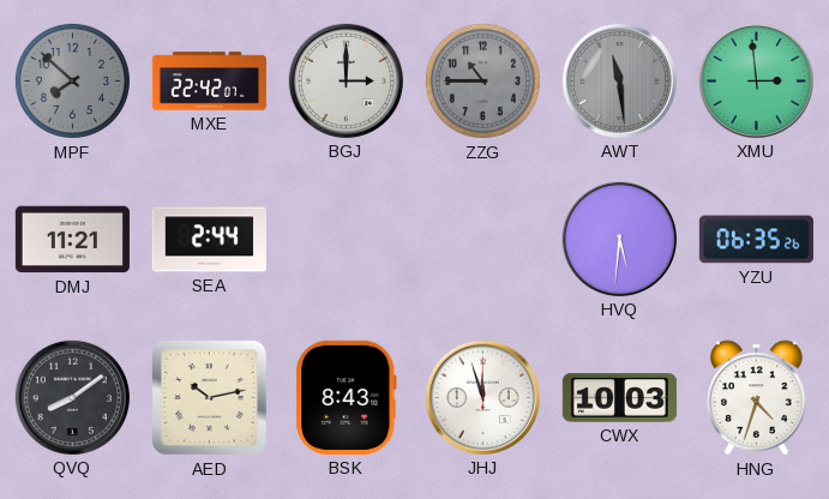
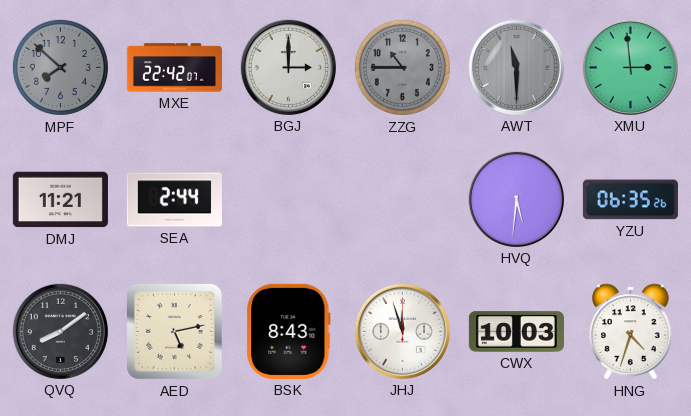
AWT: 11:29 -> 11:30
AED: 10:13 -> 5:13
